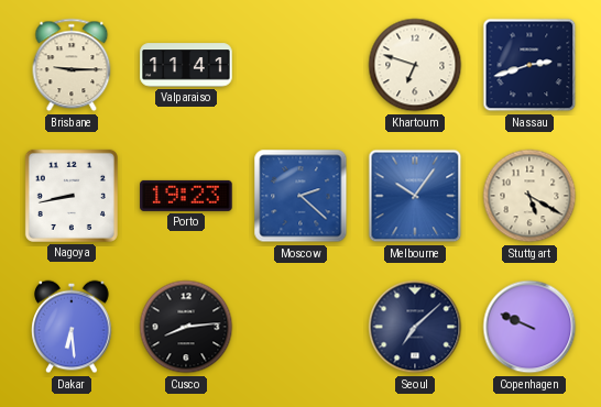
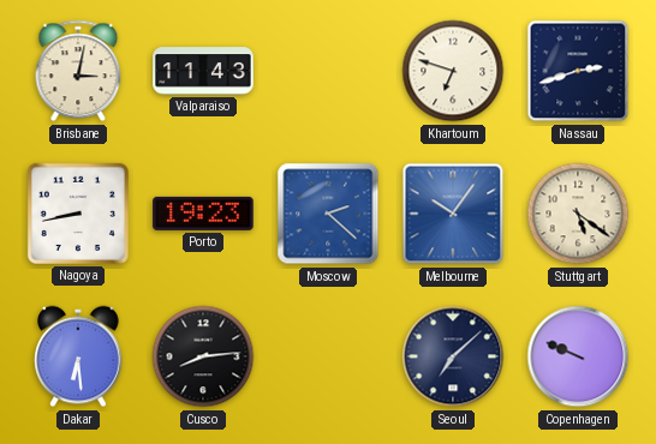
Brisbane: 9:15 -> 3:02
Valparaiso: 11:41 -> 11:43
Stuttgart: 5:20 -> 5:21
